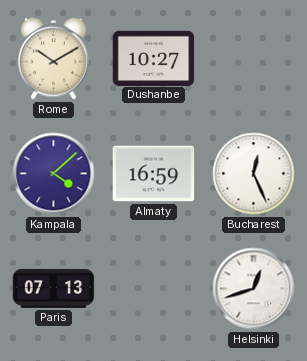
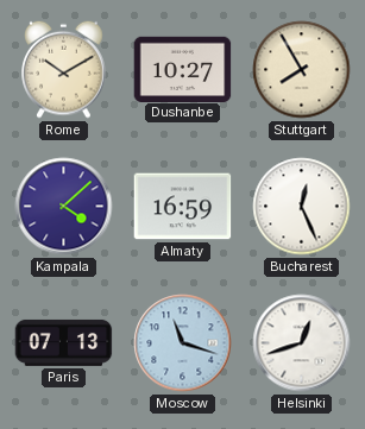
Stuttgart: none -> 7:55
Moscow: none -> 11:18
